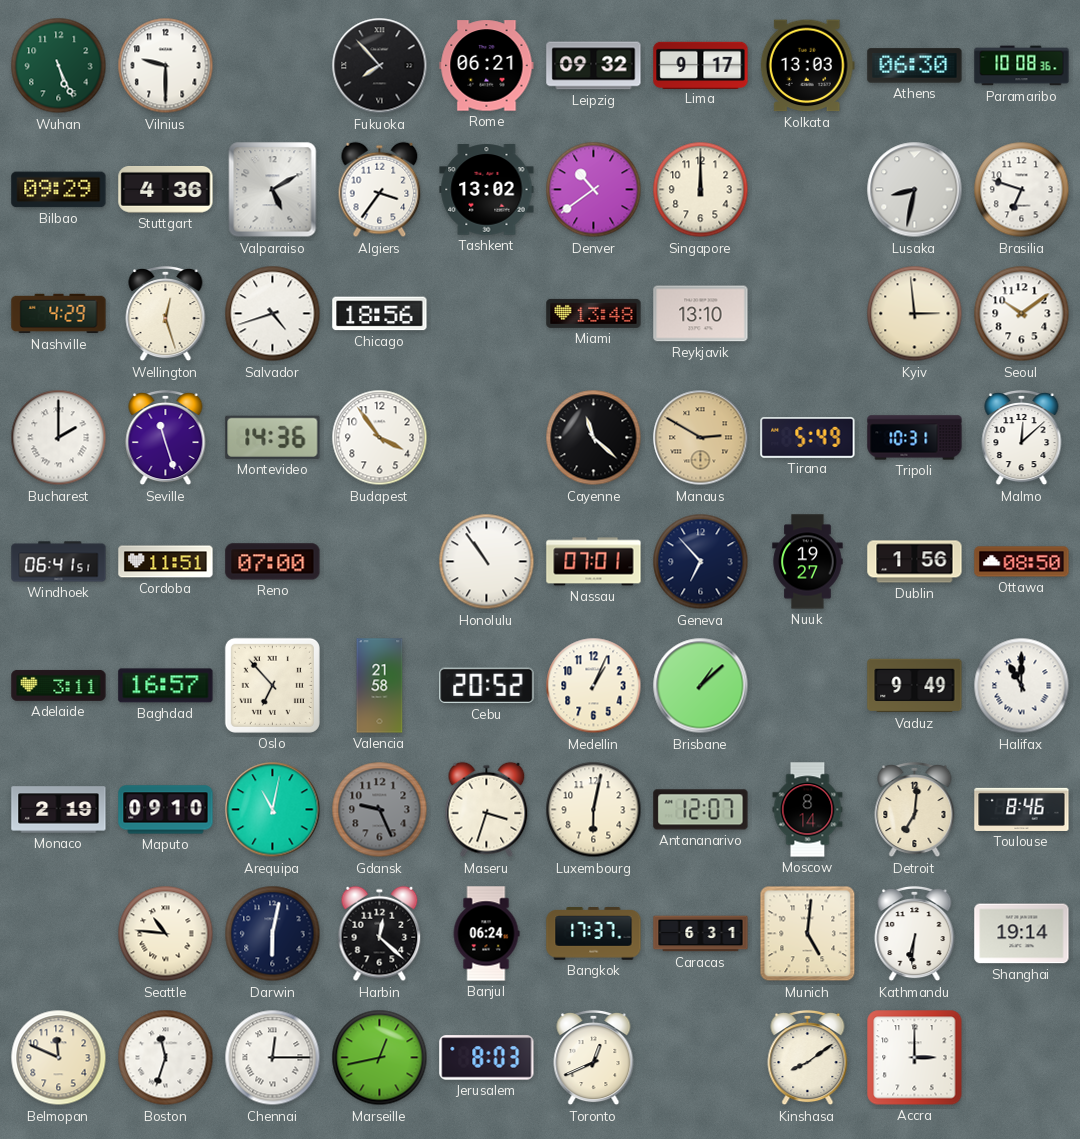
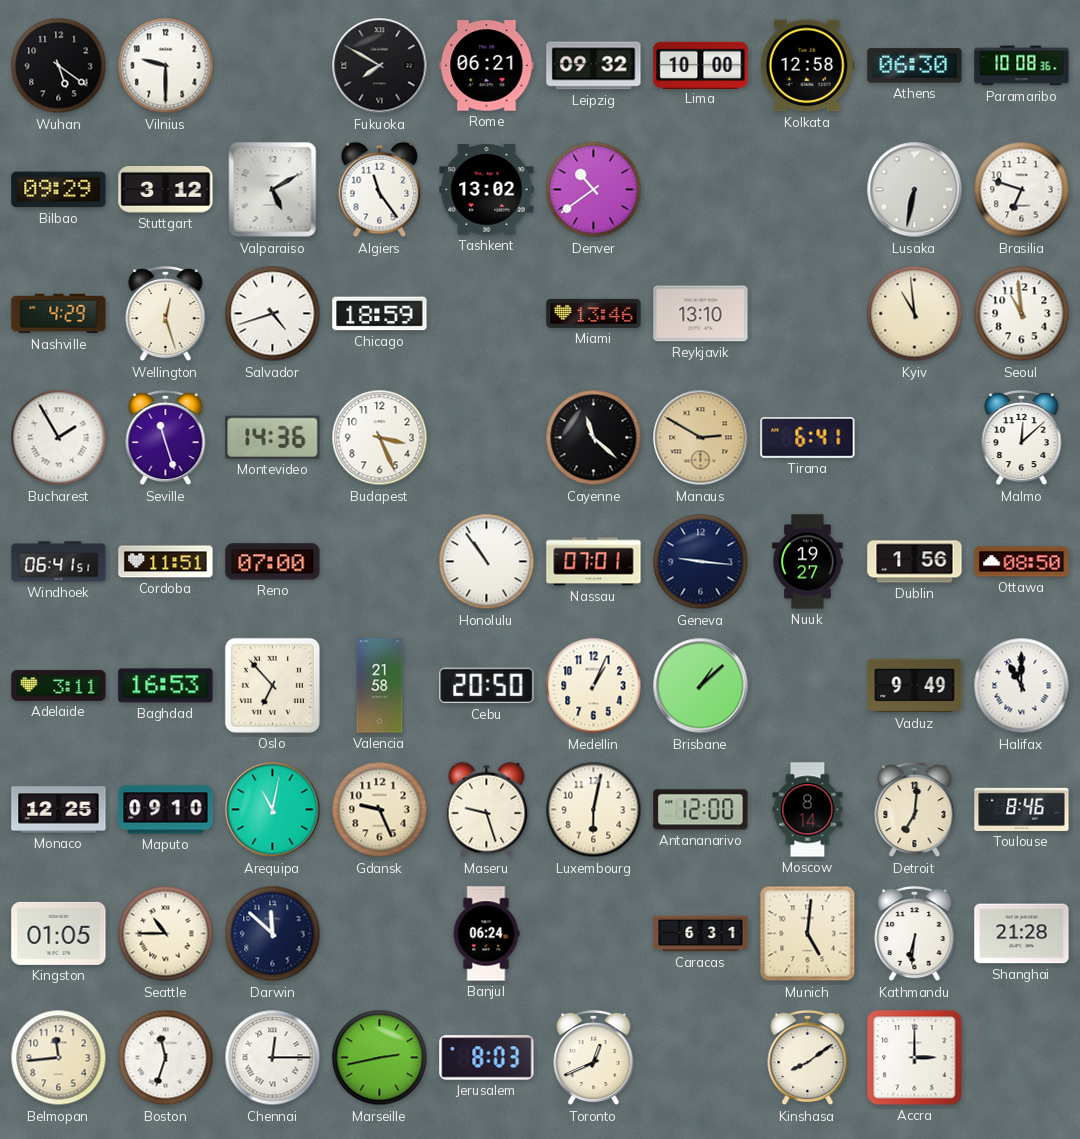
Wuhan: 5:26 -> 5:21
Wuhan dial: green -> black
Fukuoka: 7:53 -> 7:50
Lima: 9:17 -> 10:00
Kolkata: 13:03 -> 12:58
Stuttgart: 4:36 -> 3:12
Algiers: 3:36 -> 11:24
Singapore: 12:00 -> none
Lusaka: 8:32 -> 6:32
Chicago: 18:56 -> 18:59
Miami: 13:48 -> 13:46
Kyiv: 2:59 -> 10:59
Seoul: 10:09 -> 10:59
Bucharest: 2:00 -> 1:55
Budapest: 3:54 -> 3:26
Tirana: 5:49 -> 6:41
Tripoli: 10:31 -> none
Geneva: 6:53 -> 9:16
Baghdad: 16:57 -> 16:53
Cebu: 20:52 -> 20:50
Monaco: 2:19 -> 12:25
Gdansk dial: grey -> cream
Maseru: 3:33 -> 9:27
Antananarivo: 12:07 -> 12:00
Kingston: none -> 01:05
Seattle: 10:46 -> 10:45
Darwin: 6:02 -> 11:52
Harbin: 12:22 -> none
Bangkok: 17:37 -> none
Shanghai: 19:14 -> 21:28
Belmopan: 11:49 -> 11:44
Marseille: 12:43 -> 2:43
